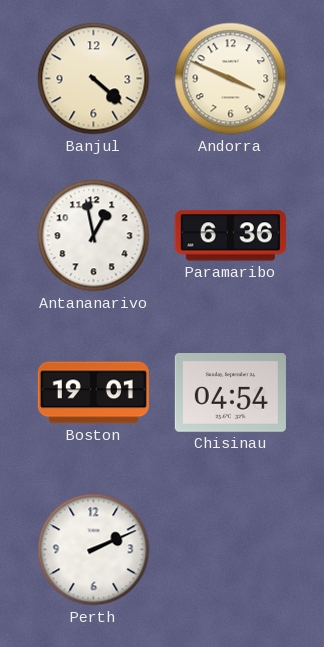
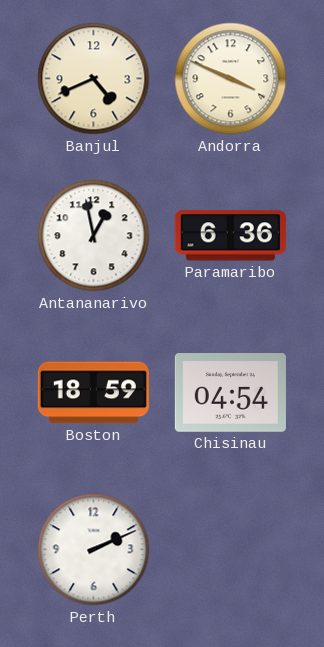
Banjul: 4:22 -> 4:41
Boston: 19:01 -> 18:59
